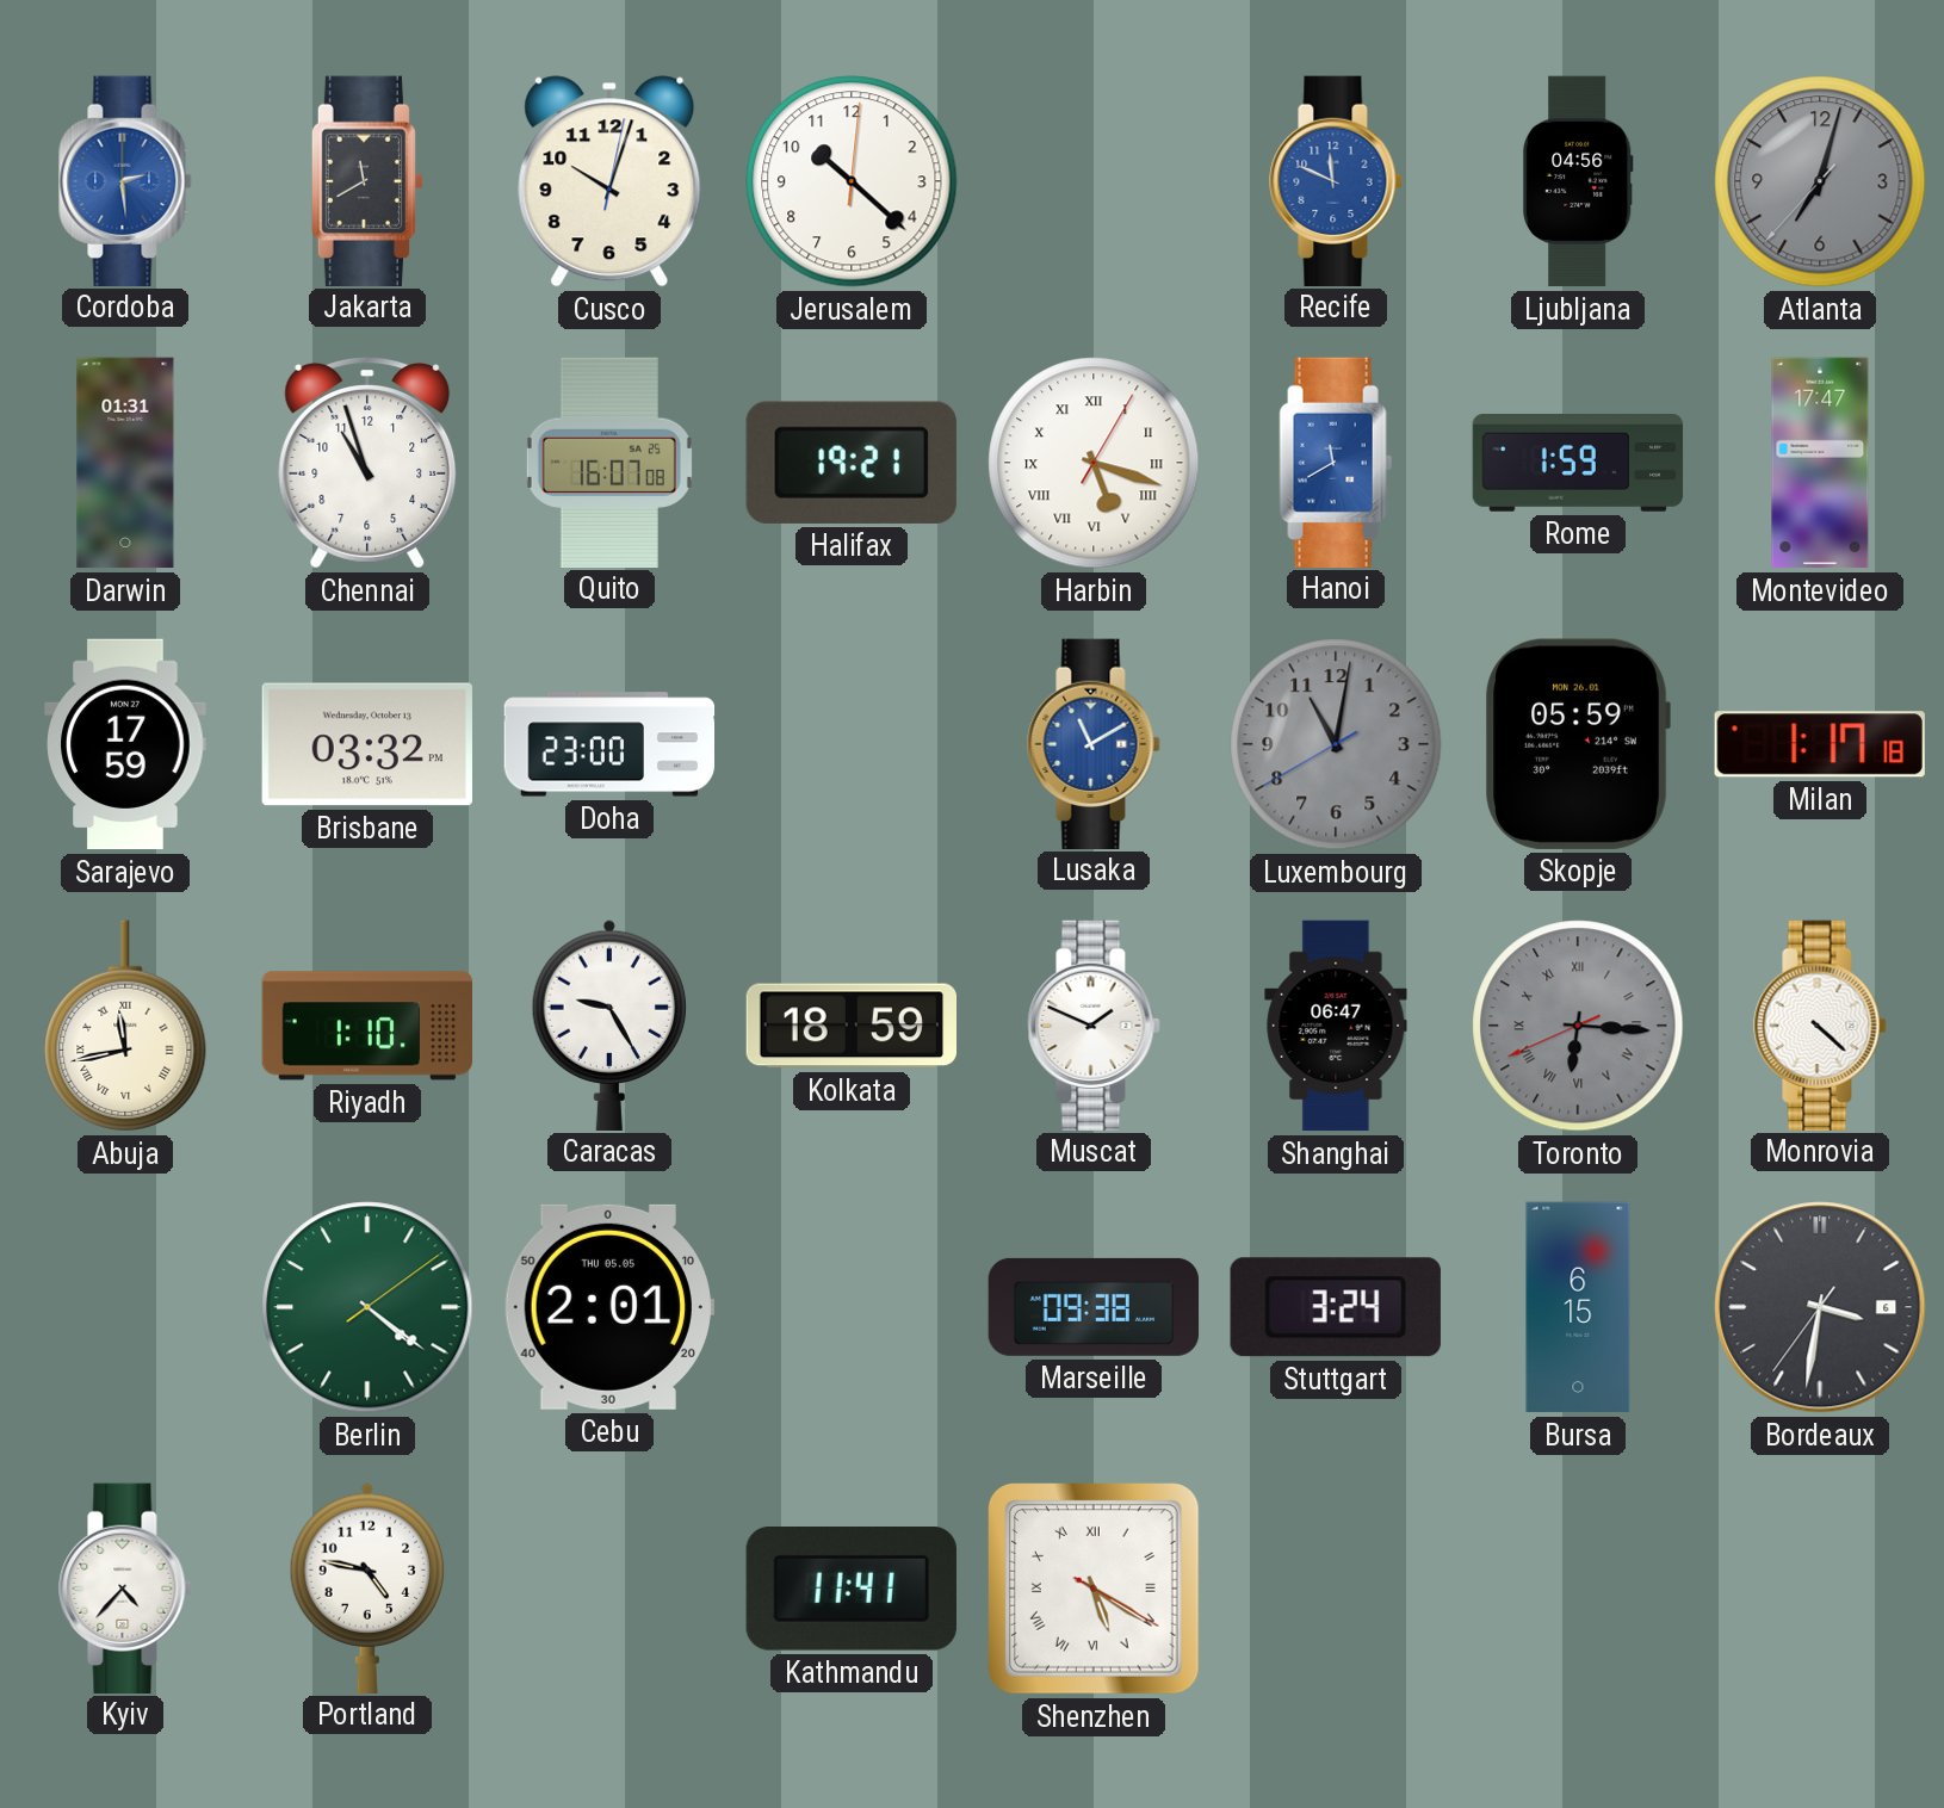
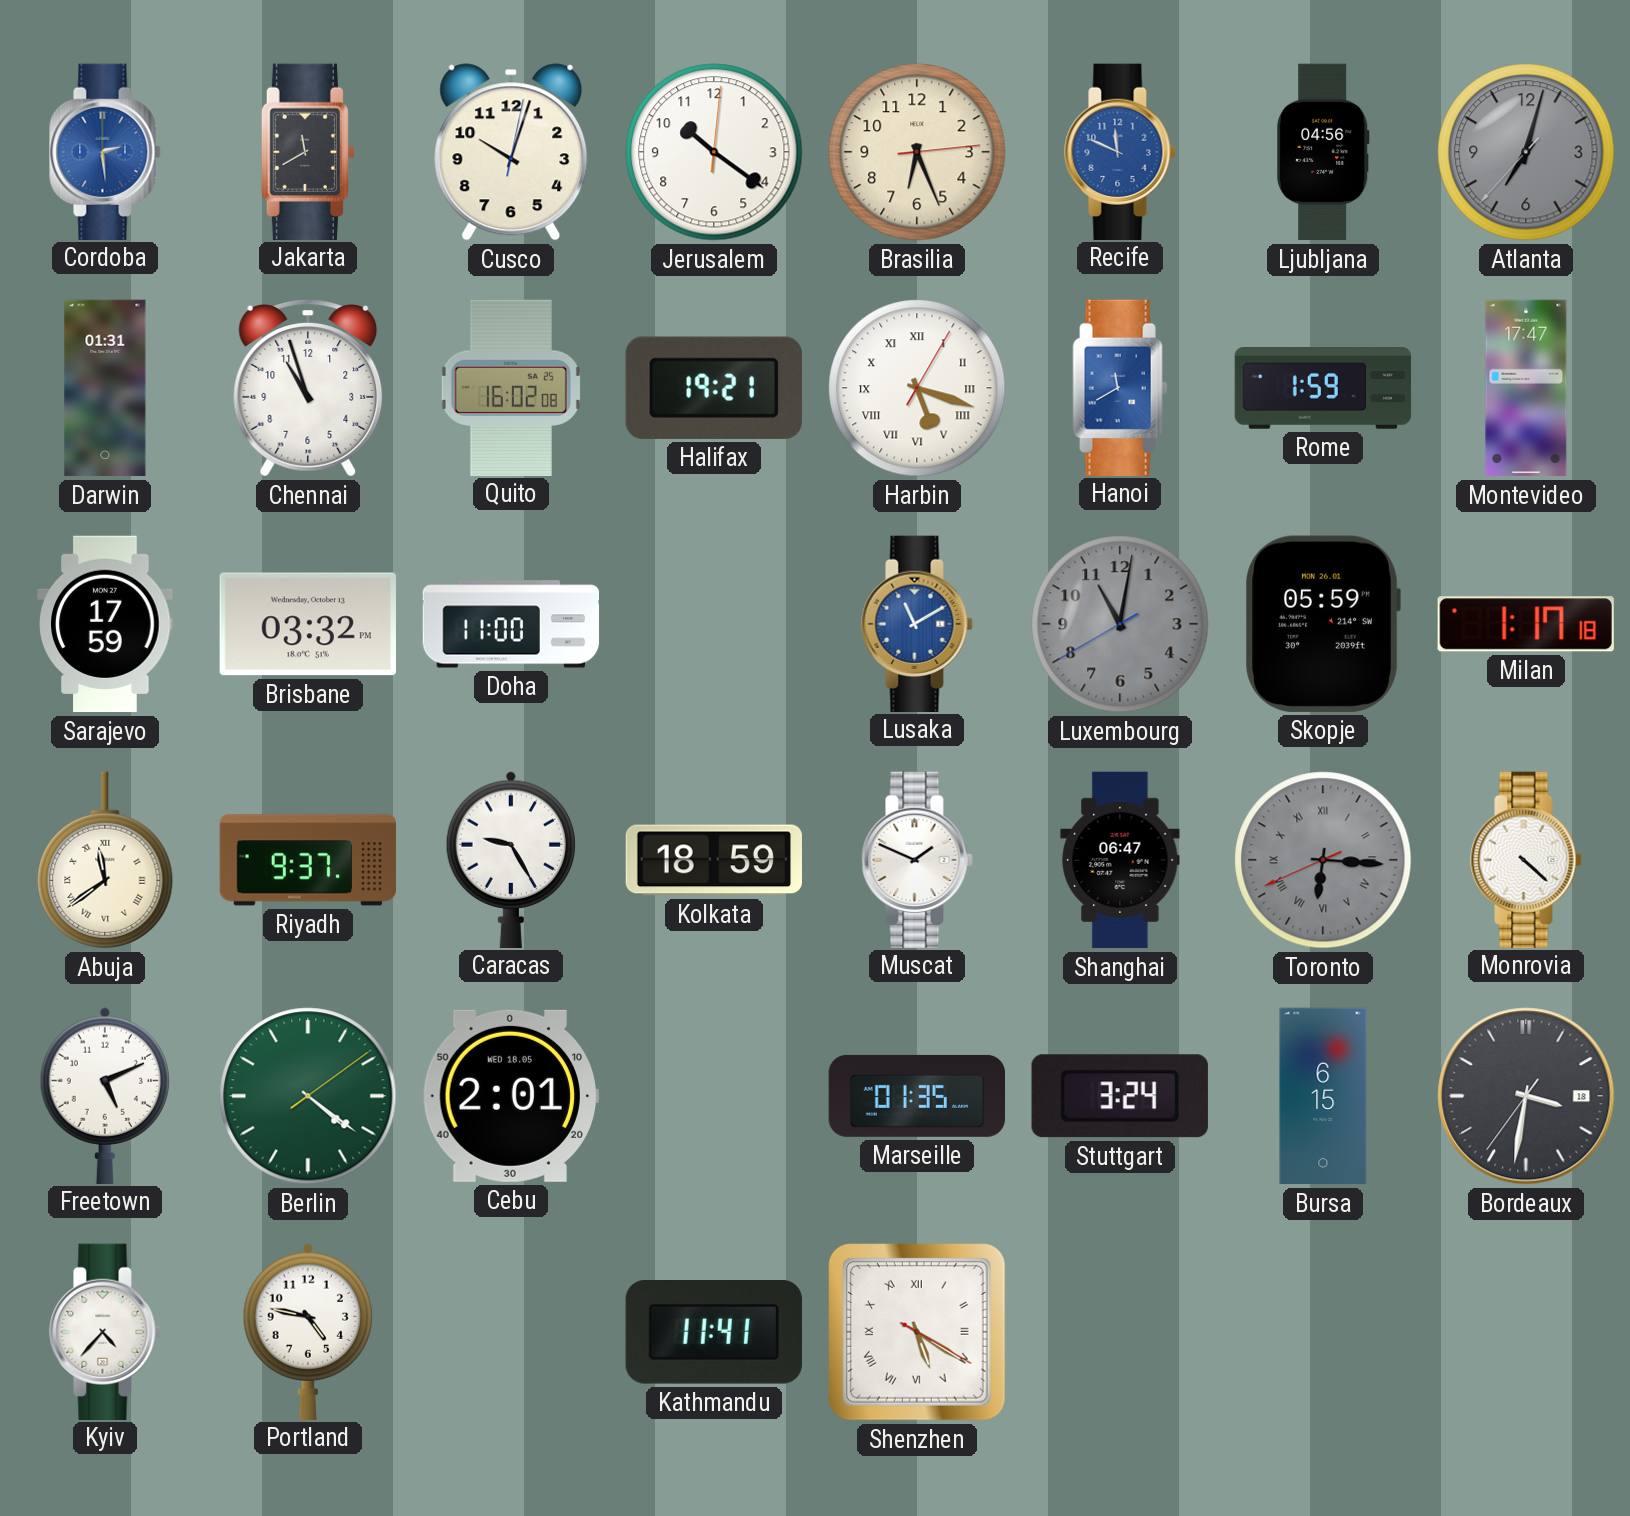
Jerusalem: 10:22 -> 10:21
Brasilia: none -> 6:26
Quito: 16:07 -> 16:02
Doha: 23:00 -> 11:00
Abuja: 11:43 -> 11:39
Riyadh: 1:10 -> 9:37
Freetown: none -> 5:11
Cebu date: THU 05.05 -> WED 18.05
Marseille: 09:38 -> 01:35
Bordeaux date: 6 -> 18
